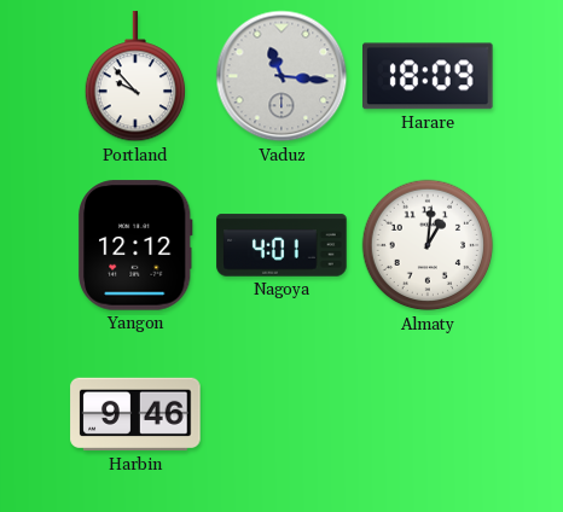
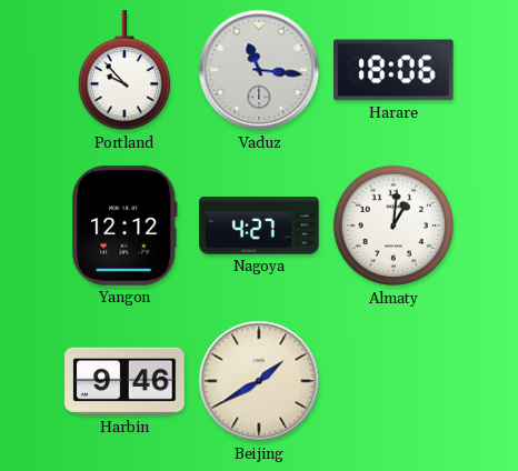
Harare: 18:09 -> 18:06
Nagoya: 4:01 -> 4:27
Beijing: none -> 1:40
